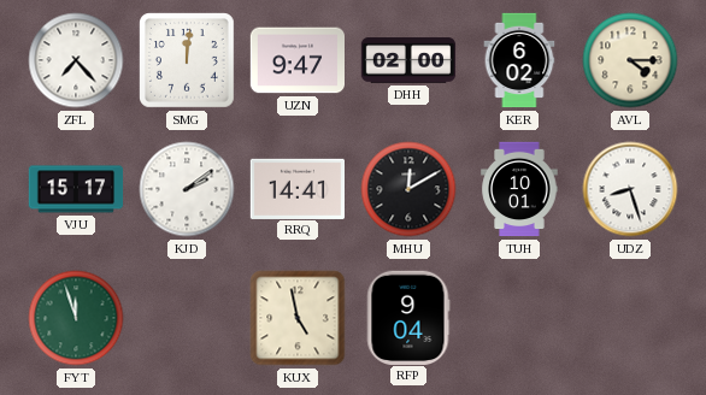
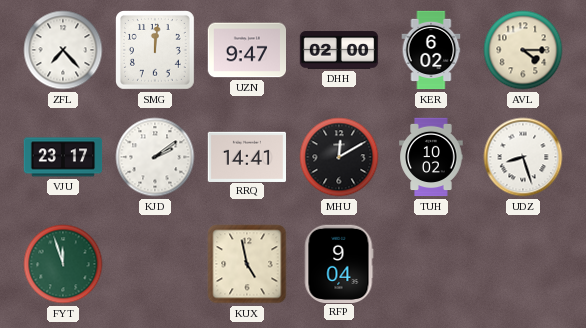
VJU: 15:17 -> 23:17
TUH: 10:01 -> 10:02
